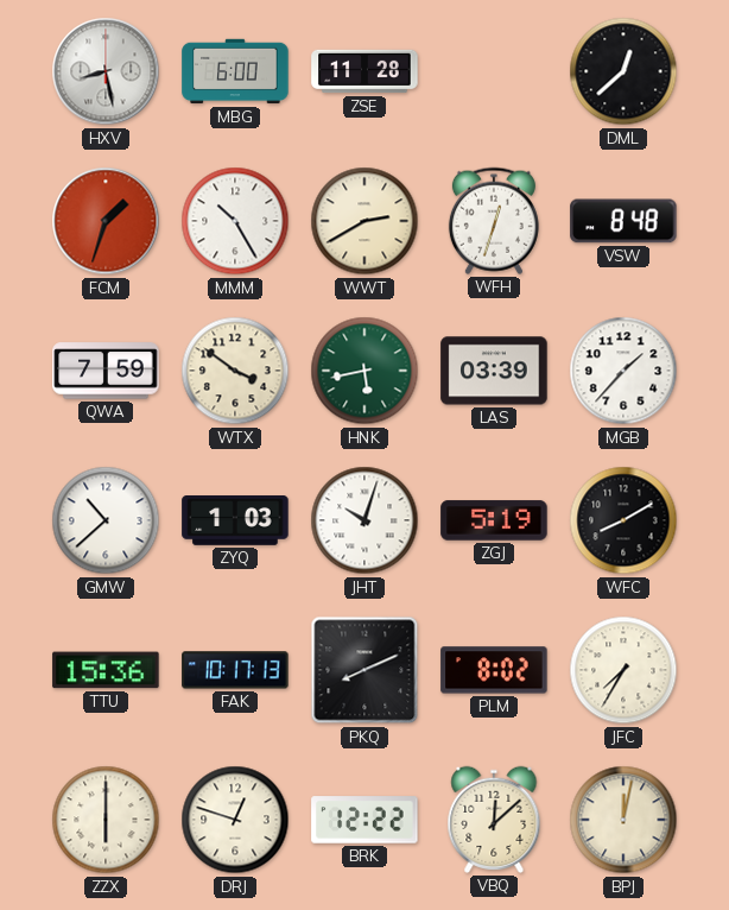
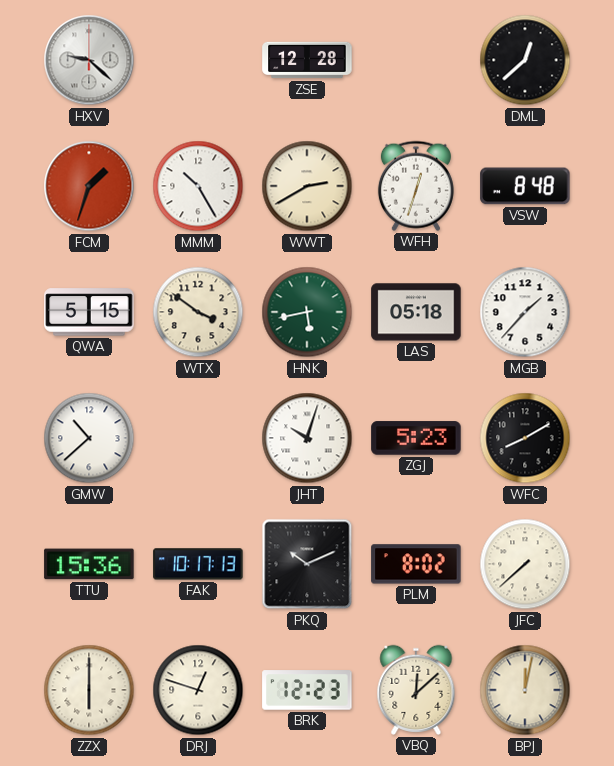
HXV: 8:28 -> 9:22
MBG: 6:00 -> none
ZSE: 11:28 -> 12:28
QWA: 7:59 -> 5:15
LAS: 03:39 -> 05:18
ZYQ: 1:03 -> none
ZGJ: 5:19 -> 5:23
PKQ: 8:11 -> 10:11
JFC: 7:35 -> 7:38
BRK: 12:22 -> 12:23
